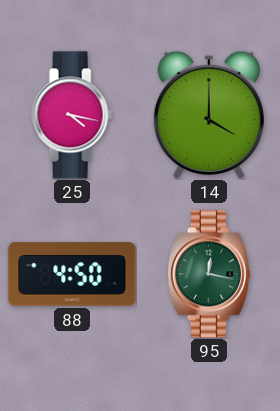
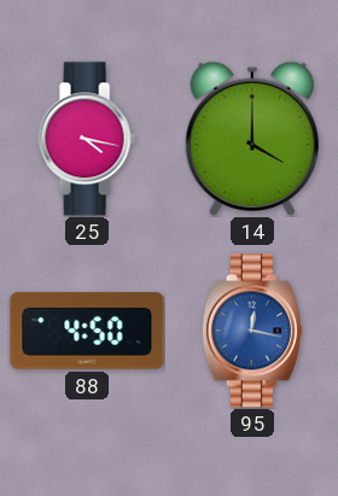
95 dial: green -> blue
